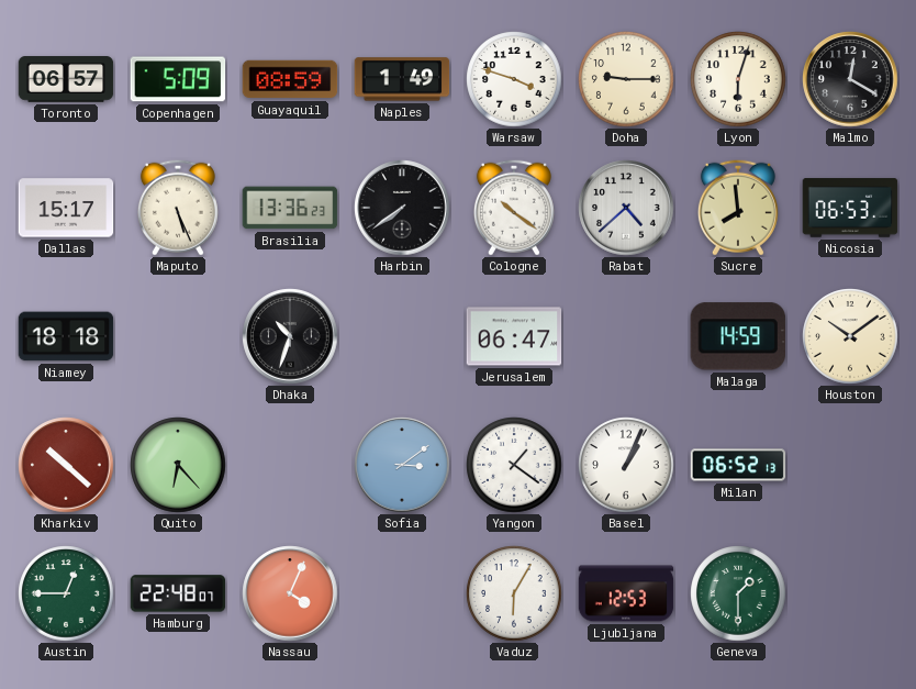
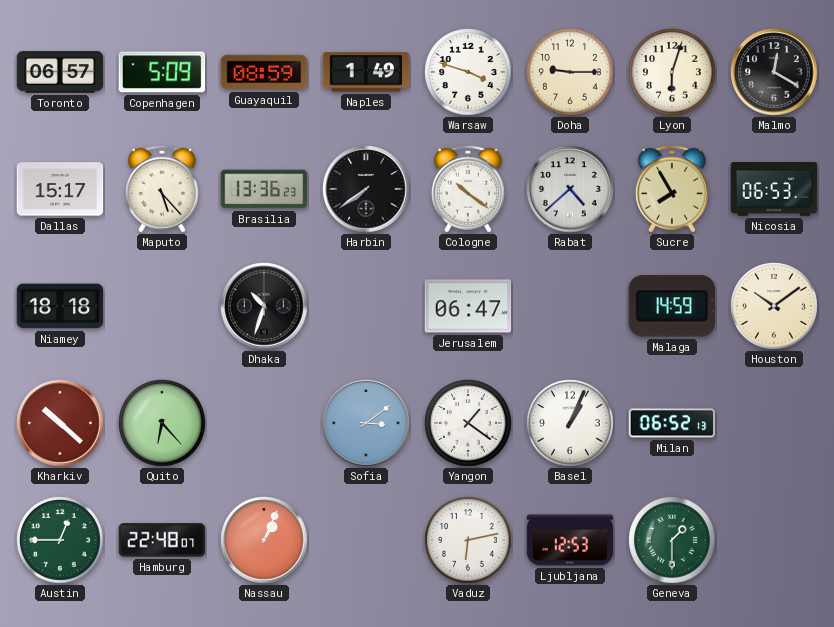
Maputo: 5:26 -> 5:23
Sucre: 7:59 -> 7:55
Nassau: 4:04 -> 1:04
Vaduz: 6:05 -> 6:13
